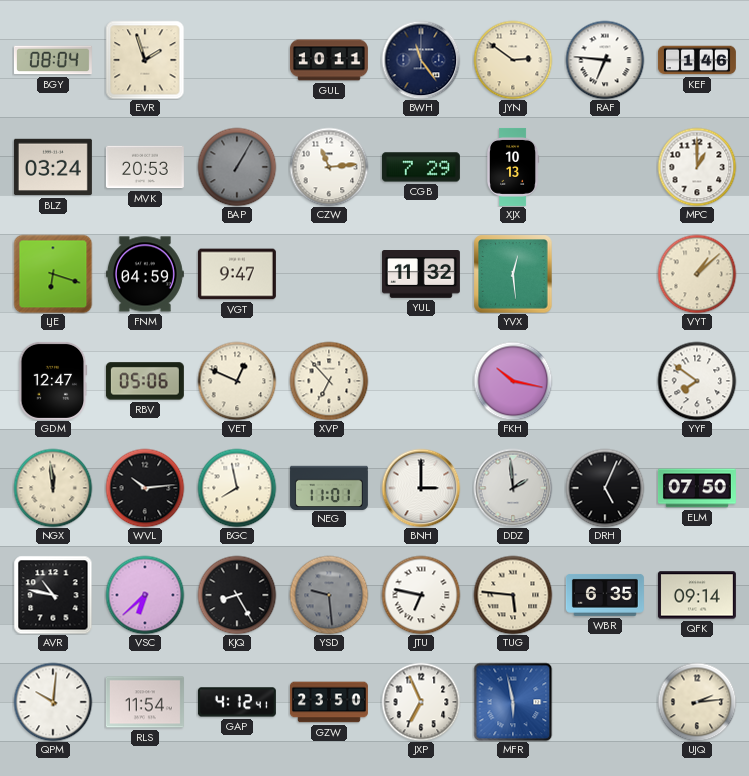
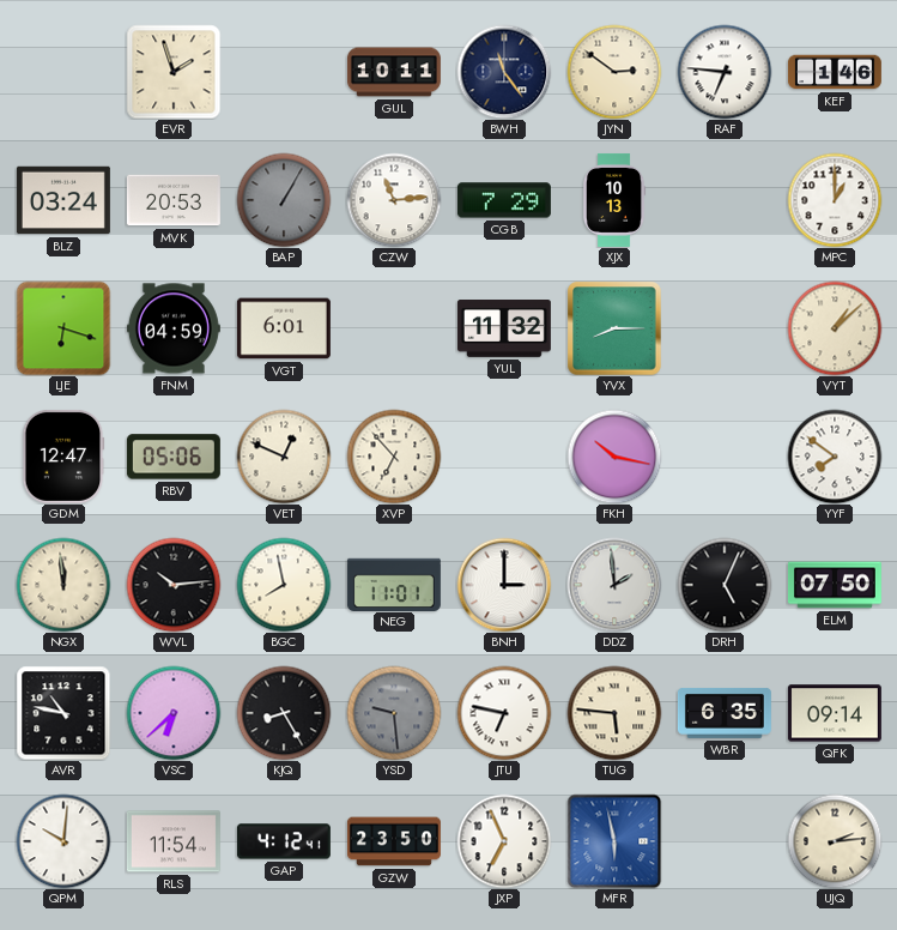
BGY: 08:04 -> none
VGT: 9:47 -> 6:01
YVX: 12:29 -> 8:15
